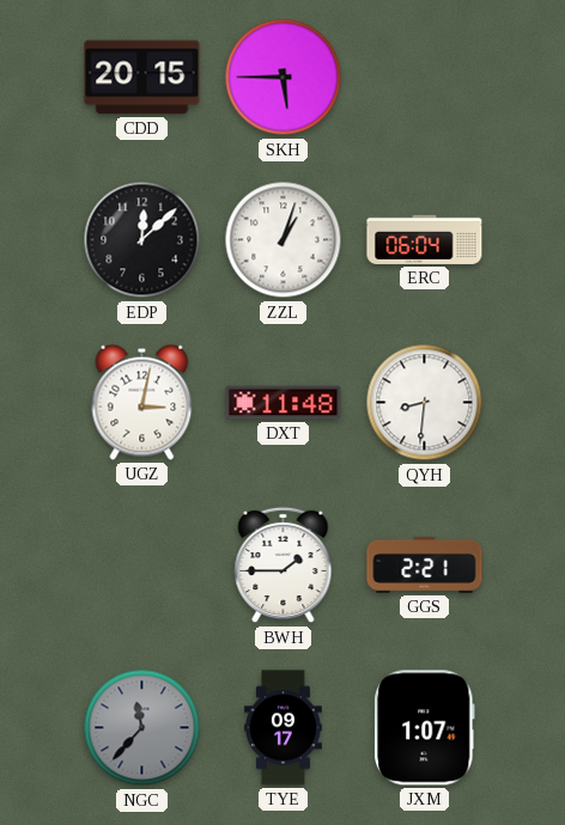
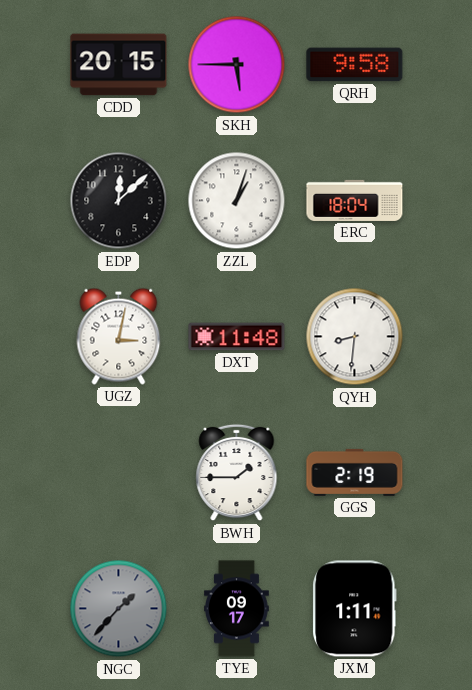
QRH: none -> 9:58
ERC: 06:04 -> 18:04
GGS: 2:21 -> 2:19
NGC: 11:37 -> 1:37
JXM: 1:07 -> 1:11
